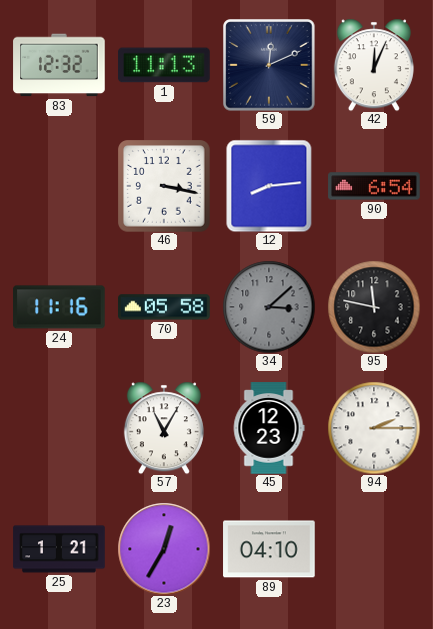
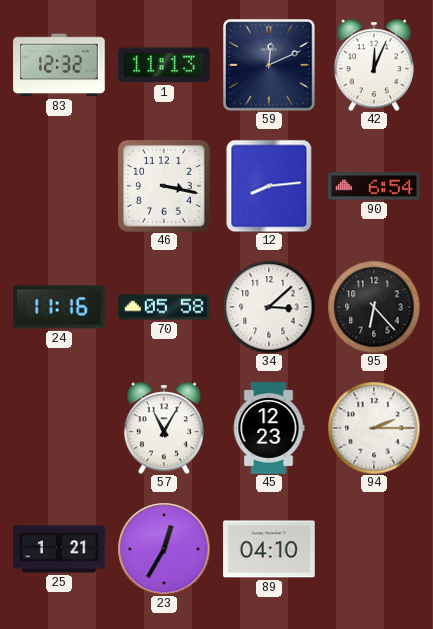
34 dial: grey -> white
95: 11:47 -> 6:23
